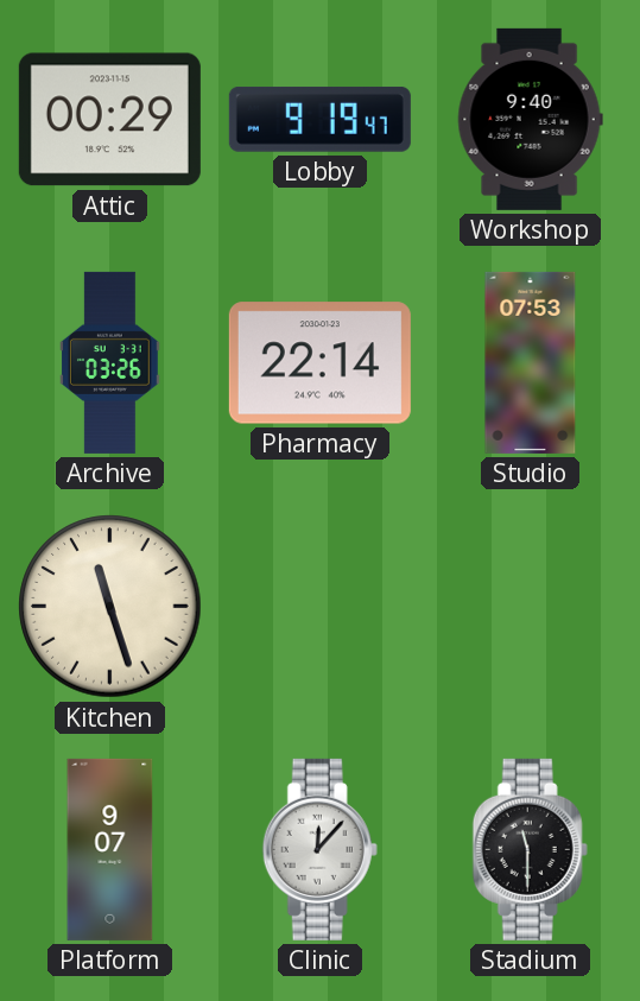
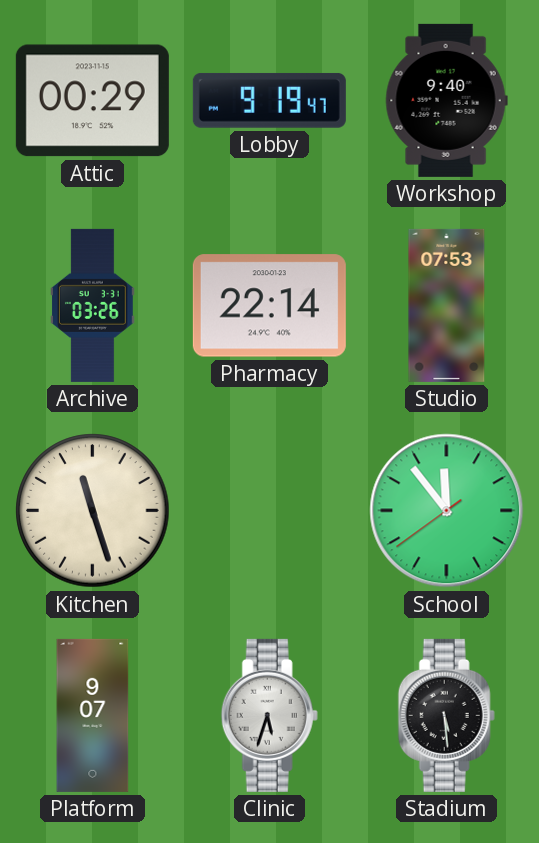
School: none -> 11:53
Clinic: 12:07 -> 5:33
Stadium: 11:30 -> 5:29
